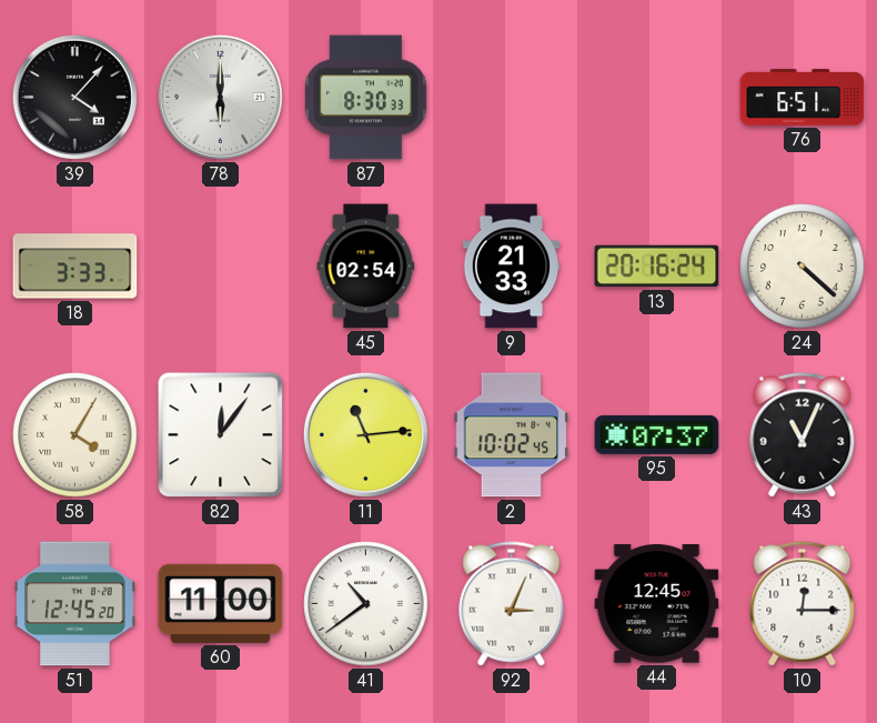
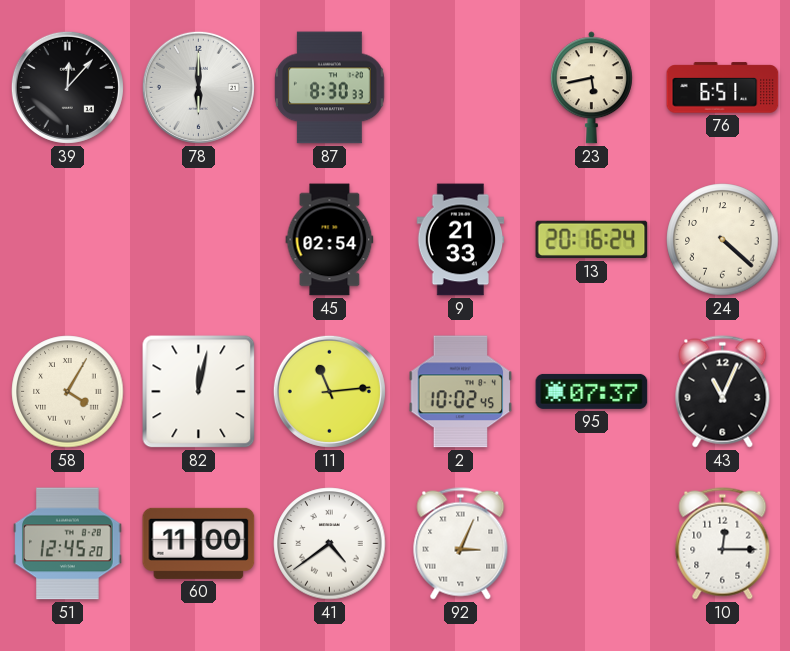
39: 4:07 -> 12:07
23: none -> 5:43
18: 3:33 -> none
82: 12:06 -> 12:02
41: 10:39 -> 4:39
44: 12:45 -> none
